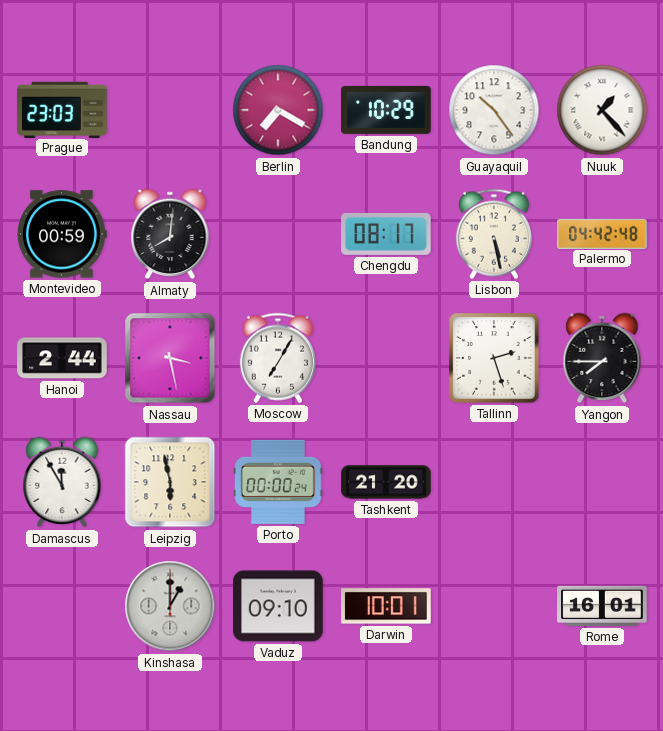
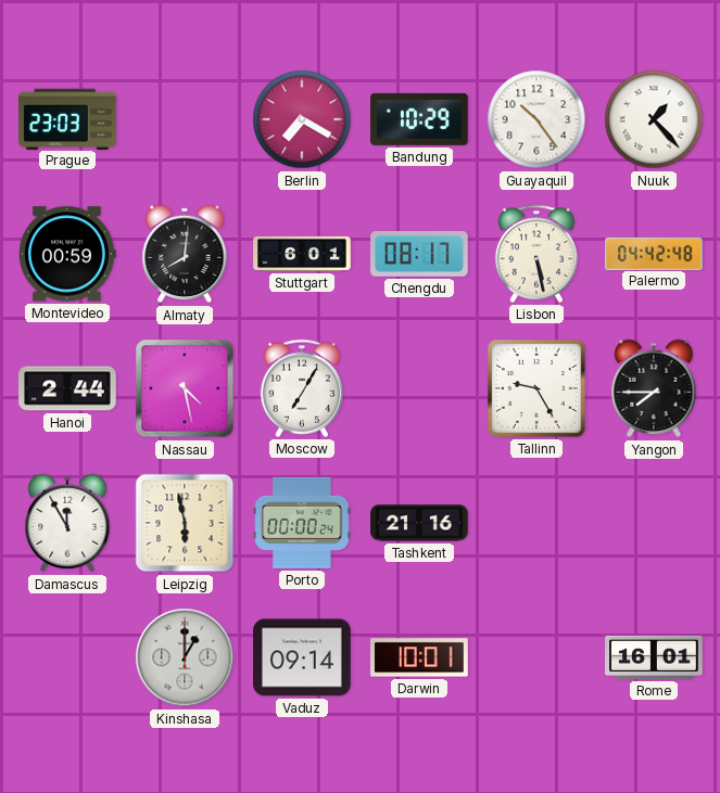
Stuttgart: none -> 6:01
Nassau: 3:28 -> 4:28
Tallinn: 2:27 -> 9:25
Tashkent: 21:20 -> 21:16
Vaduz: 09:10 -> 09:14
